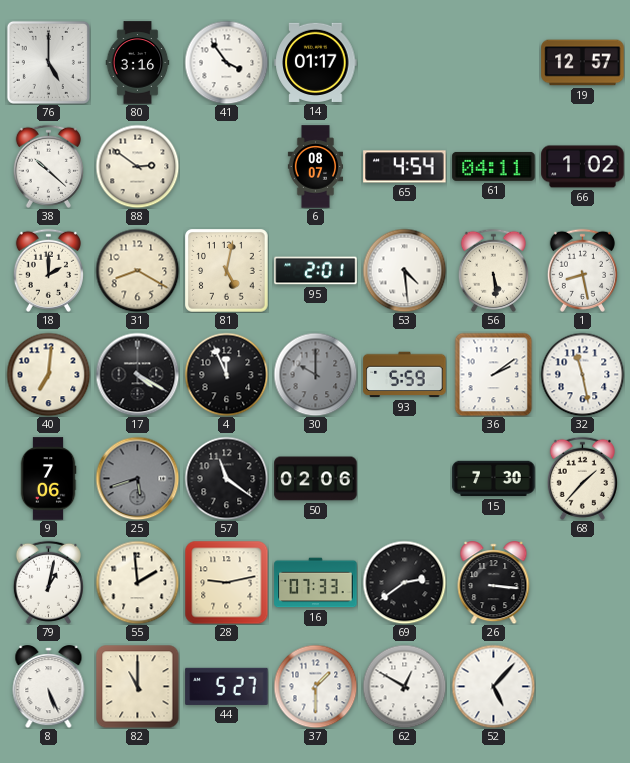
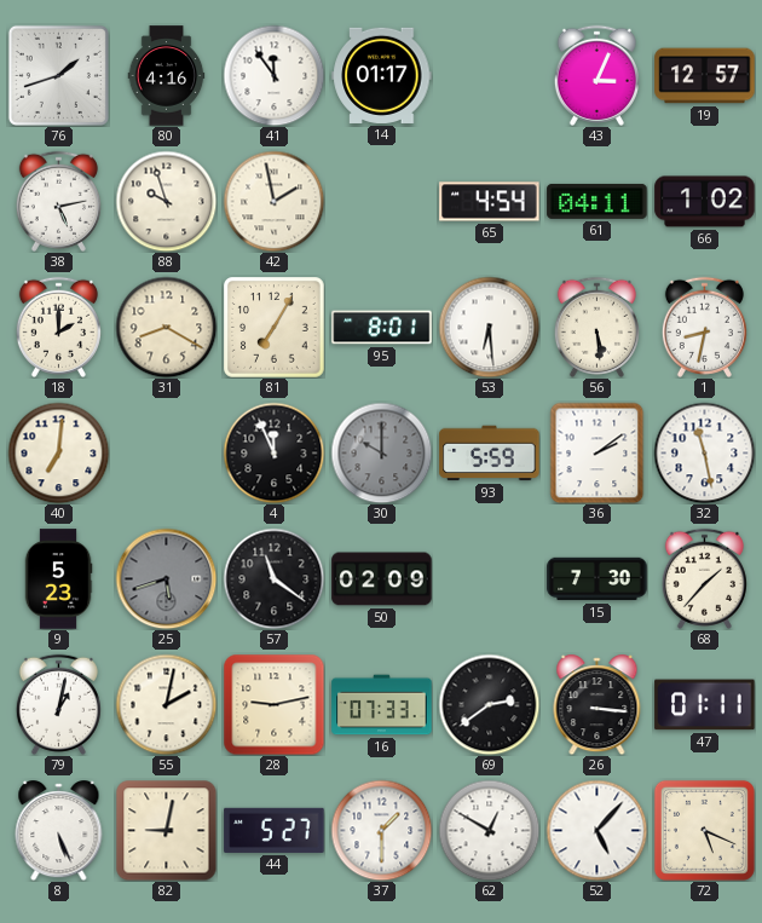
76: 5:00 -> 1:42
80: 3:16 -> 4:16
41: 3:54 -> 11:54
43: none -> 3:04
38: 10:22 -> 5:13
88: 2:51 -> 9:57
42: none -> 1:58
6: 08:07 -> none
81: 5:02 -> 7:05
95: 2:01 -> 8:01
53: 4:29 -> 6:29
1: 8:28 -> 8:32
17: 4:20 -> none
9: 7:06 -> 5:23
50: 02:06 -> 02:09
55: 1:59 -> 2:02
47: none -> 01:11
82: 11:00 -> 9:02
72: none -> 5:19
